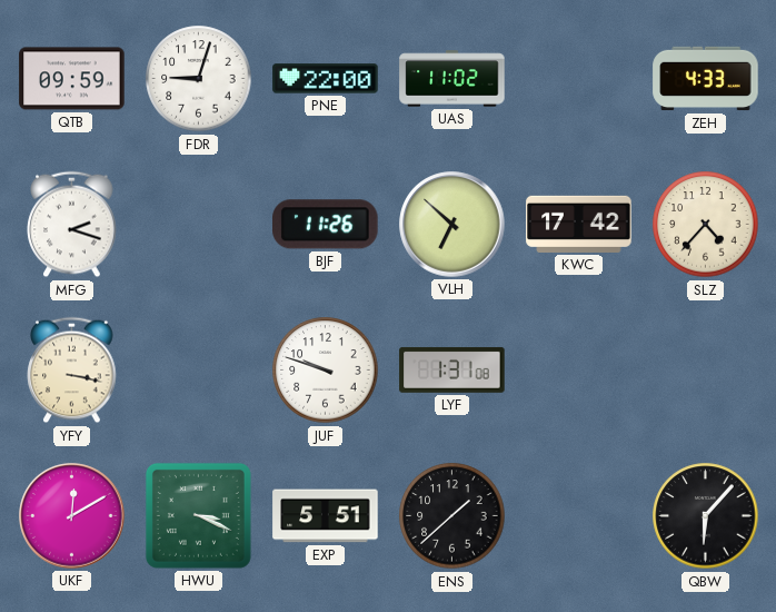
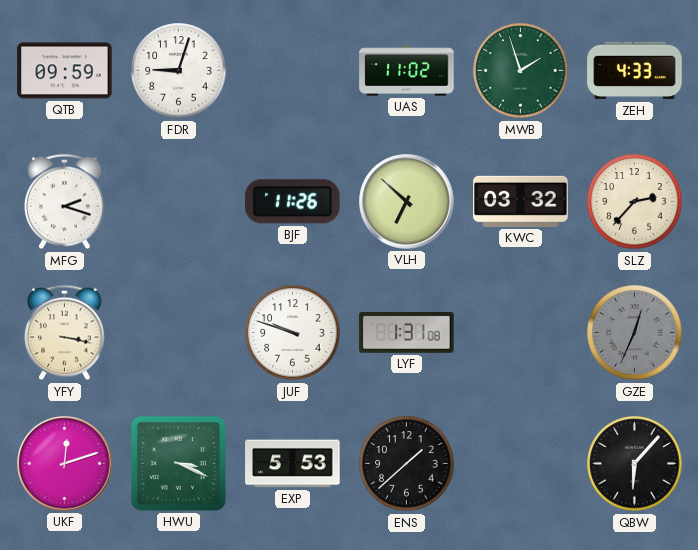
PNE: 22:00 -> none
MWB: none -> 1:57
KWC: 17:42 -> 03:32
SLZ: 4:37 -> 2:37
GZE: none -> 12:34
UKF: 12:10 -> 12:12
EXP: 5:51 -> 5:53
